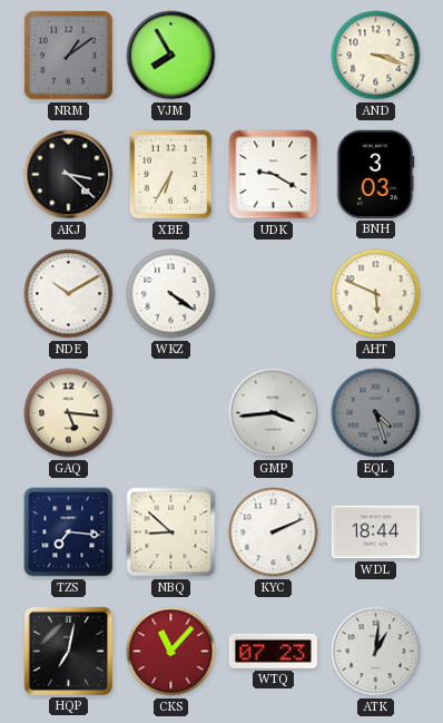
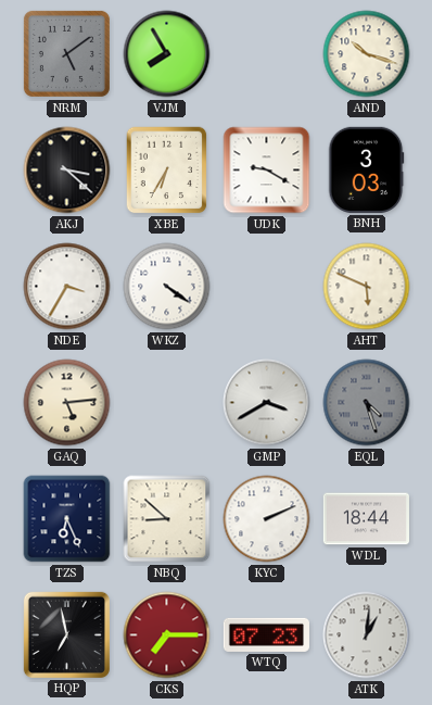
NRM: 1:09 -> 5:09
AND: 3:18 -> 10:18
NDE: 10:10 -> 3:35
GAQ: 5:16 -> 5:14
GMP: 3:44 -> 3:40
TZS: 7:16 -> 6:26
HQP: 7:02 -> 6:58
CKS: 11:07 -> 7:15
